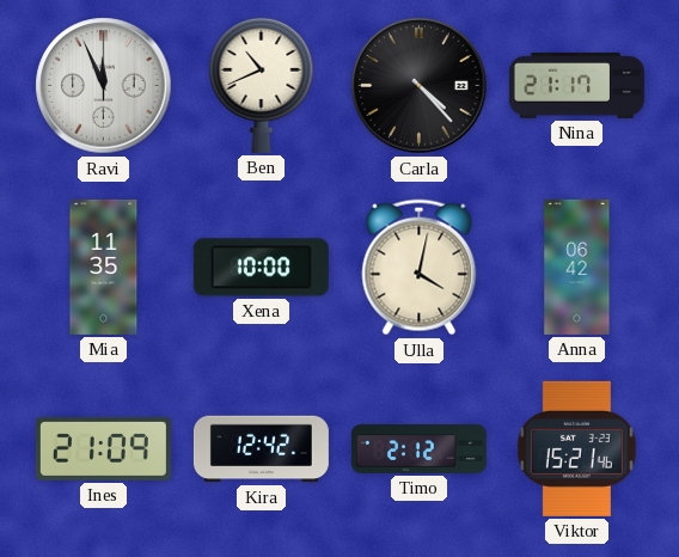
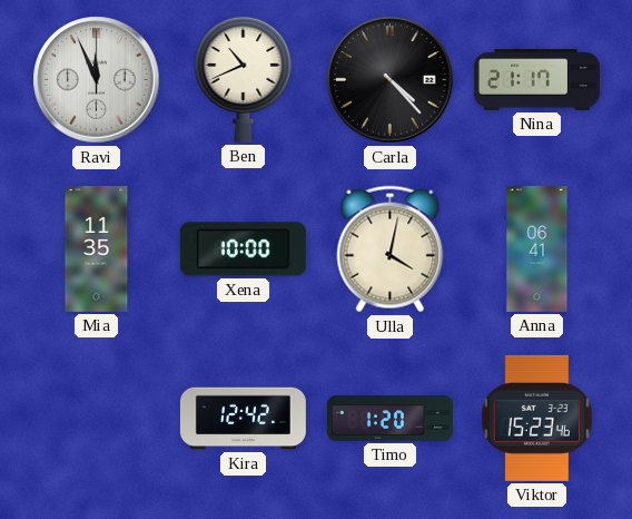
Anna: 06:42 -> 06:41
Ines: 21:09 -> none
Timo: 2:12 -> 1:20
Viktor: 15:21 -> 15:23
